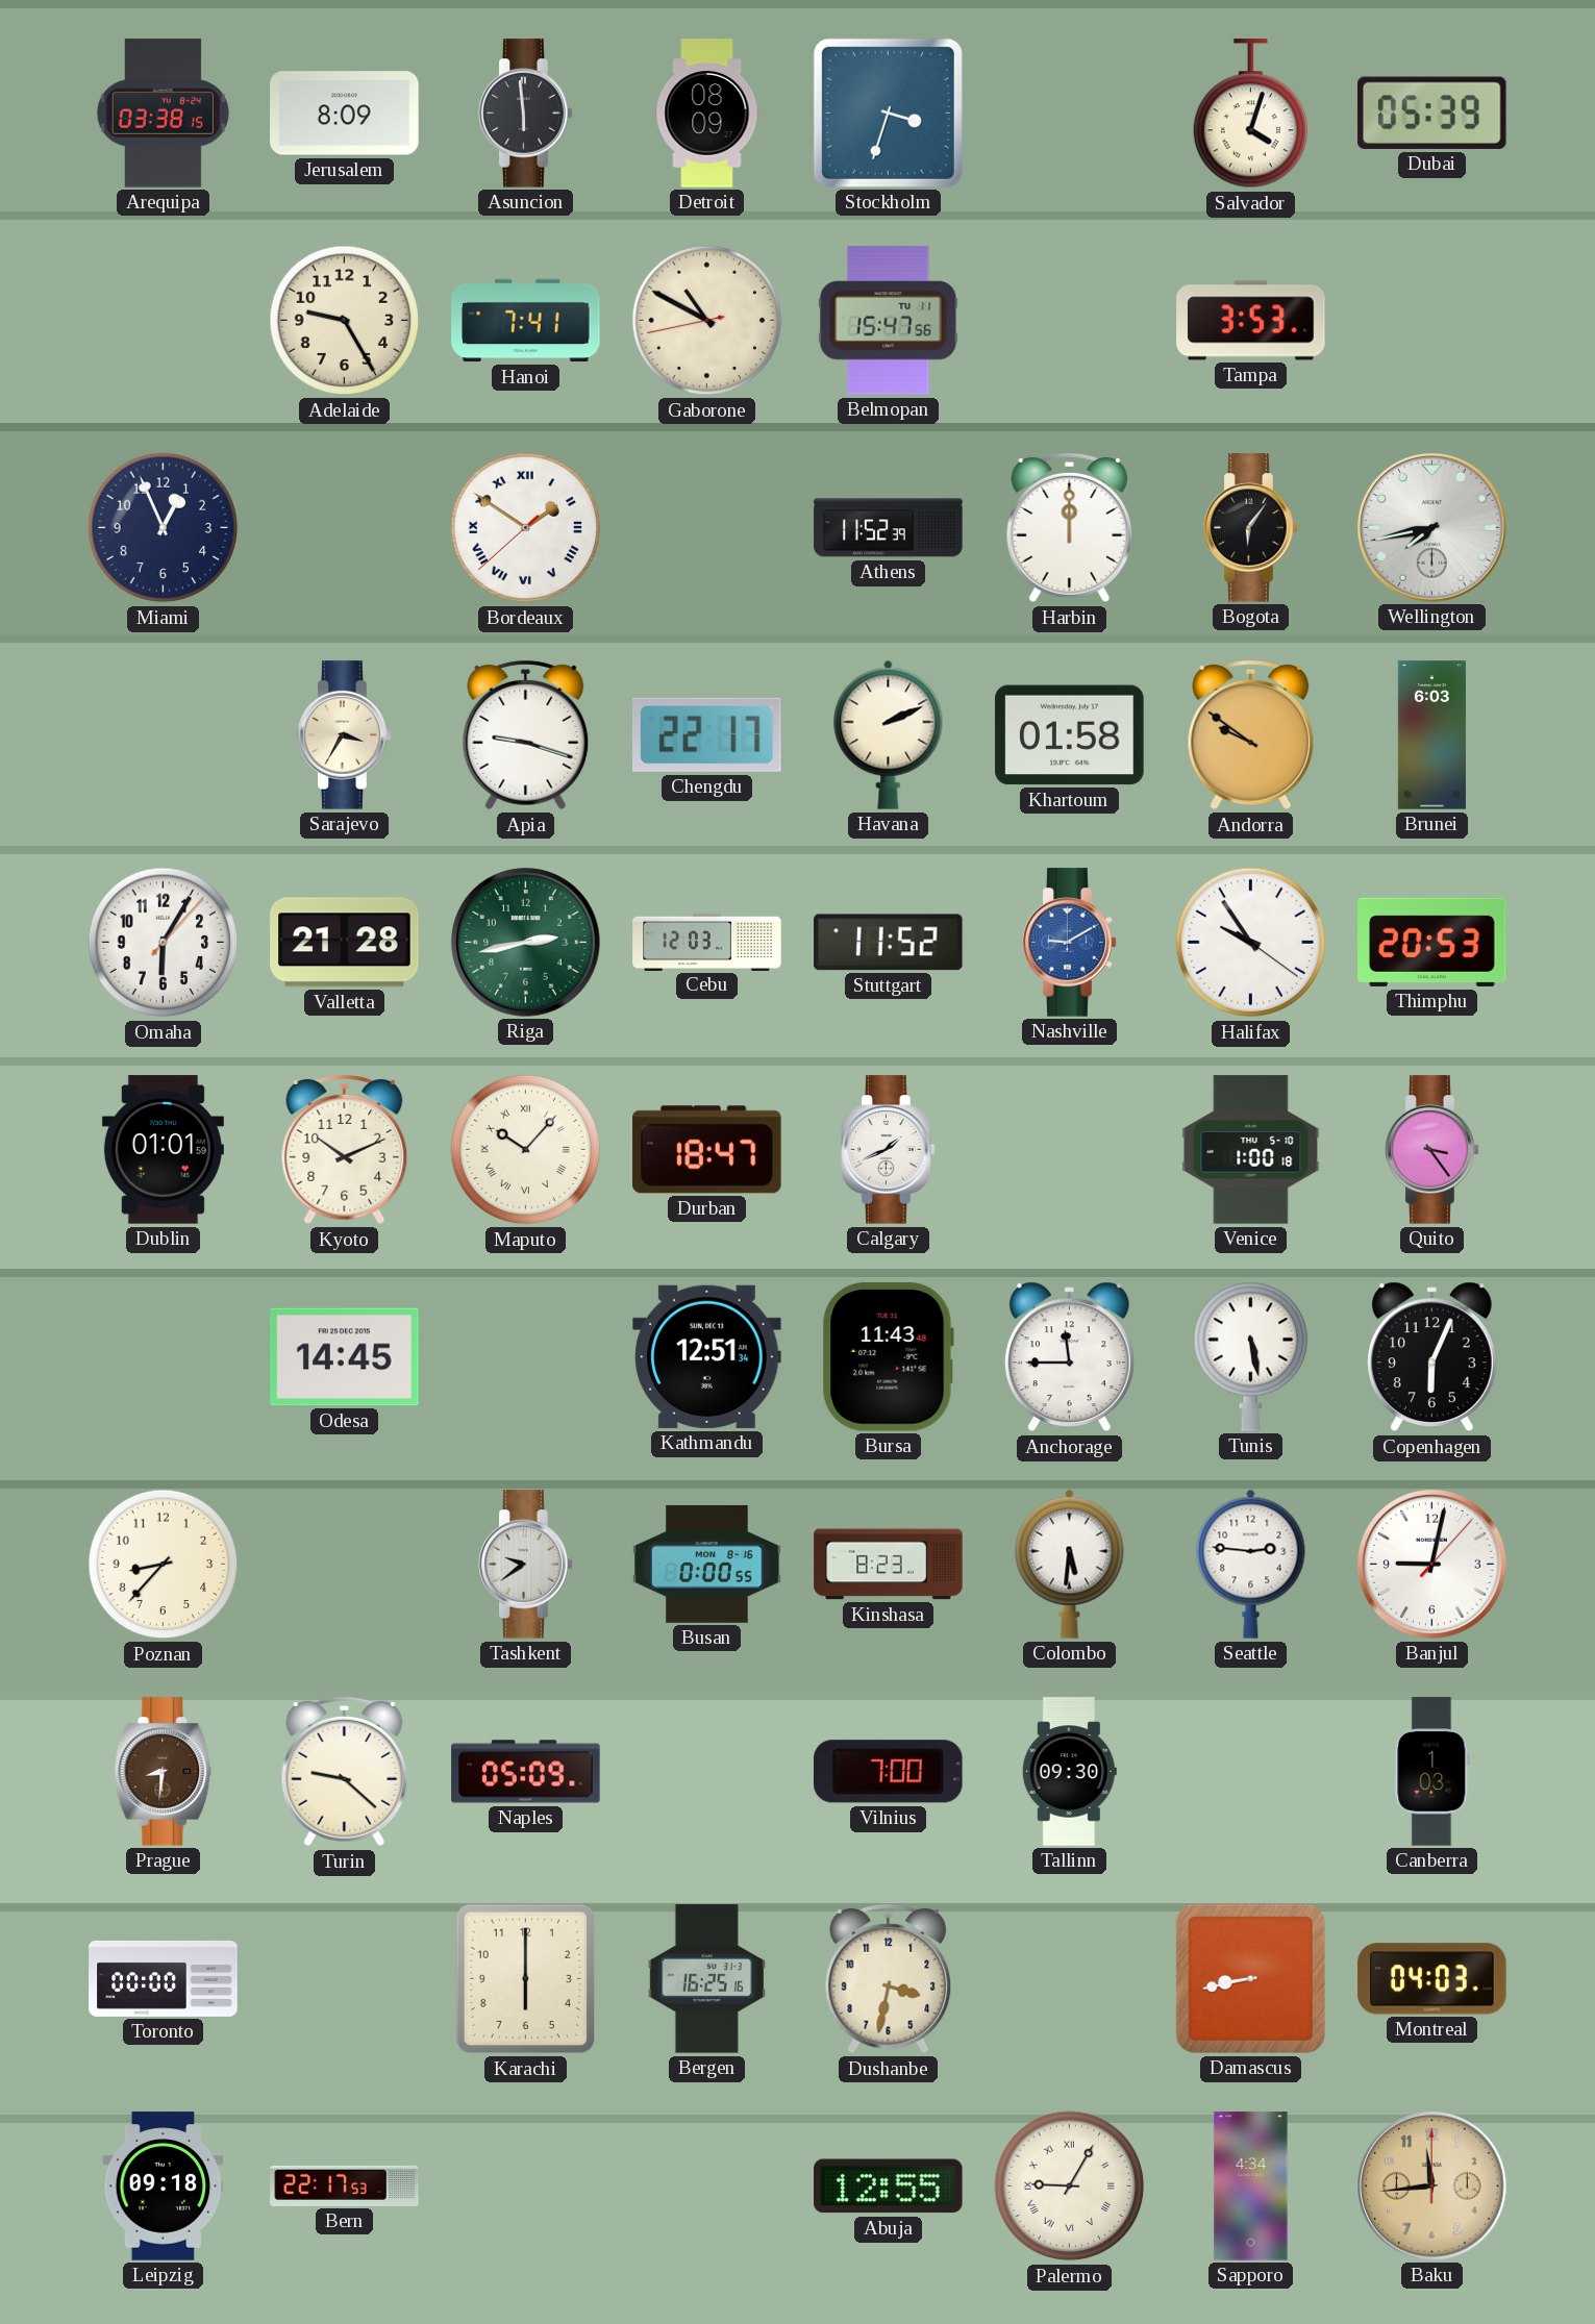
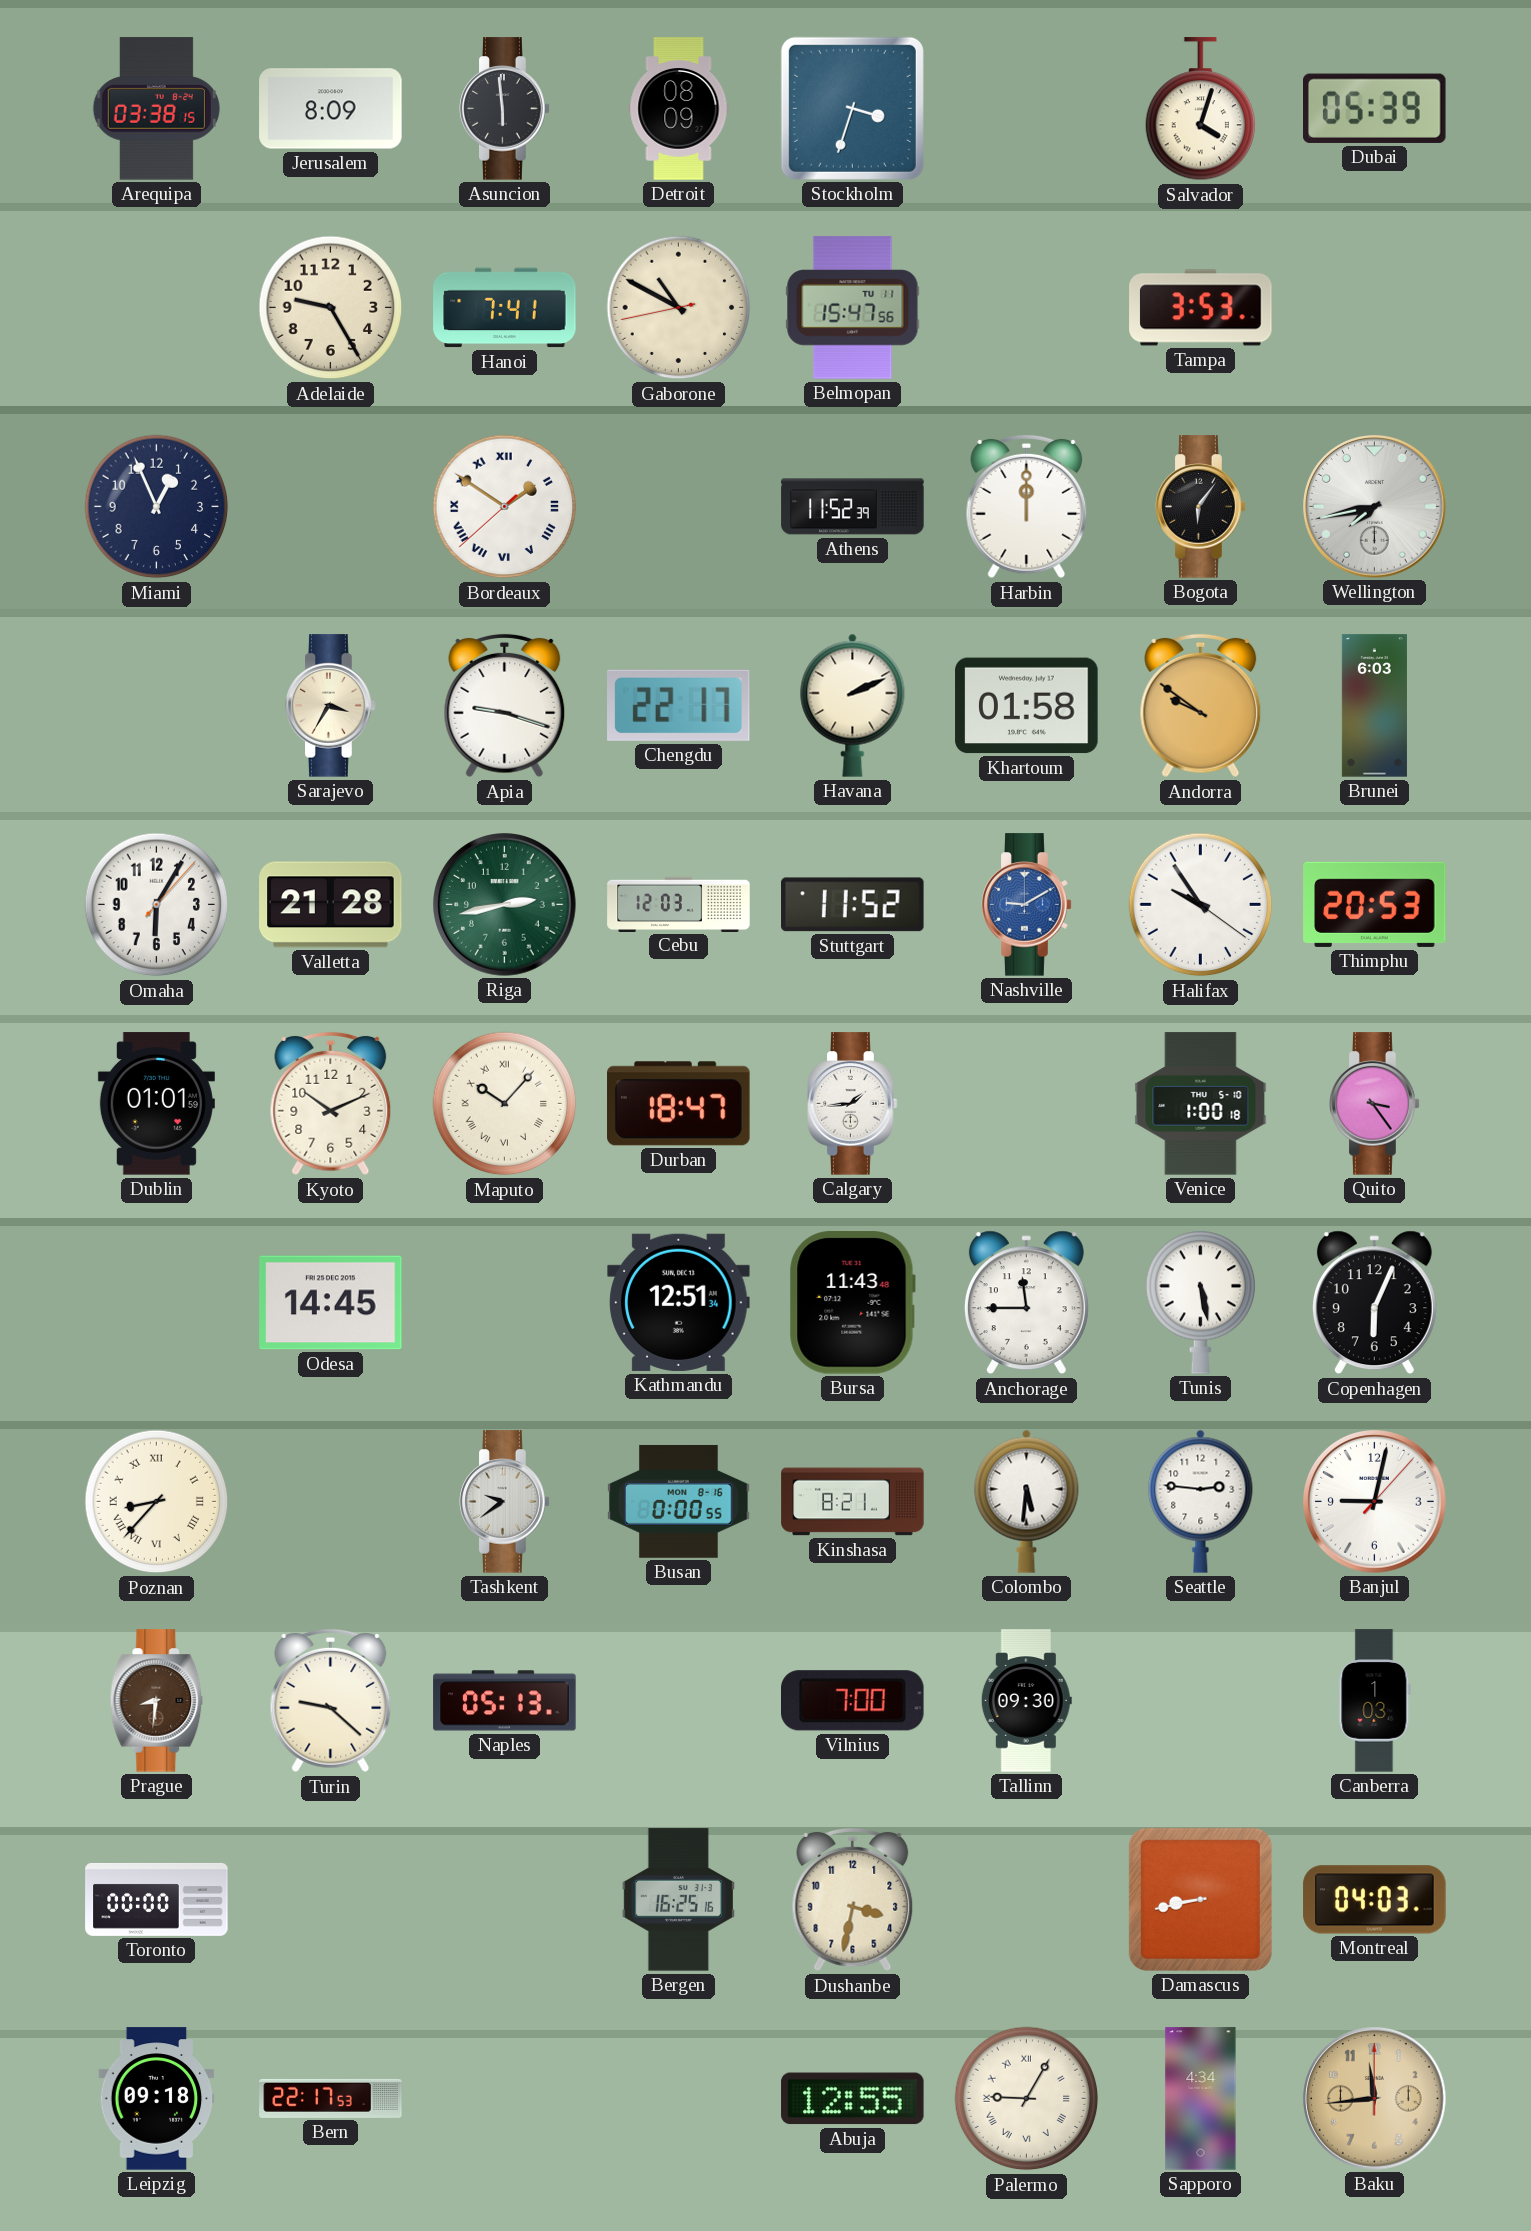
Calgary: 1:41 -> 1:44
Poznan numerals: Arabic -> Roman
Kinshasa: 8:23 -> 8:21
Naples: 05:09 -> 05:13
Karachi: 6:00 -> none
